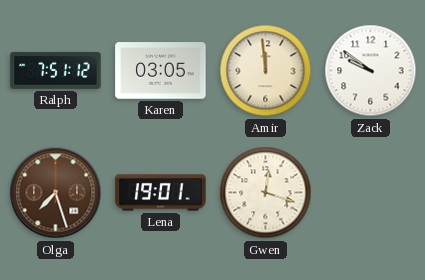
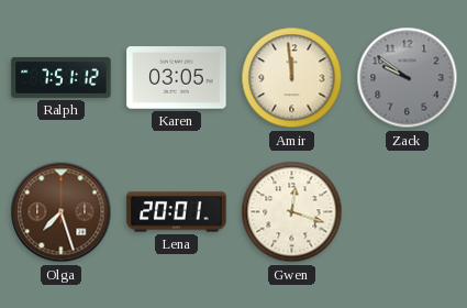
Zack dial: white -> grey
Lena: 19:01 -> 20:01
